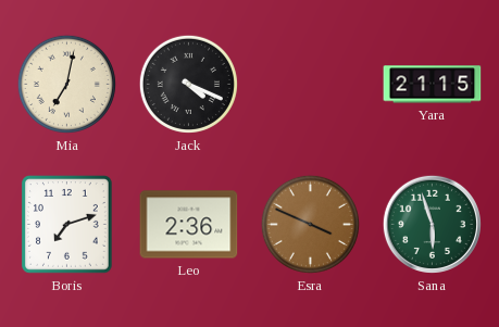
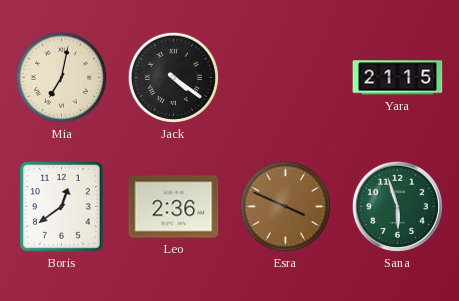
Jack: 4:19 -> 4:21
Boris: 7:12 -> 12:39
